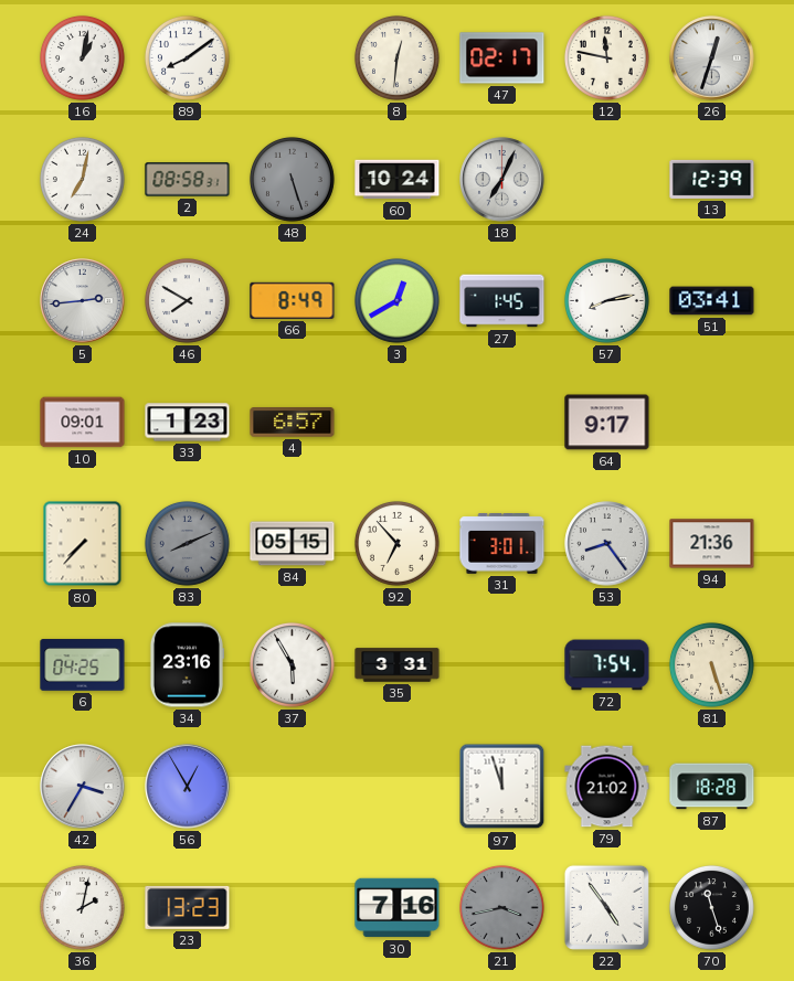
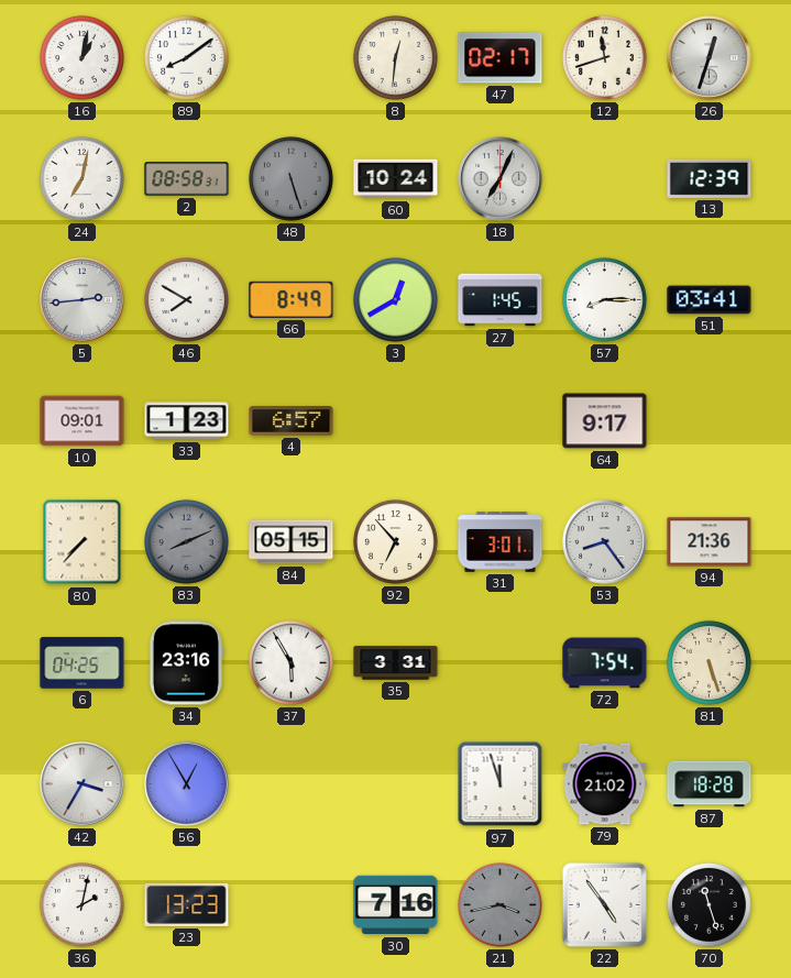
12: 11:47 -> 11:42
57: 8:13 -> 8:15
